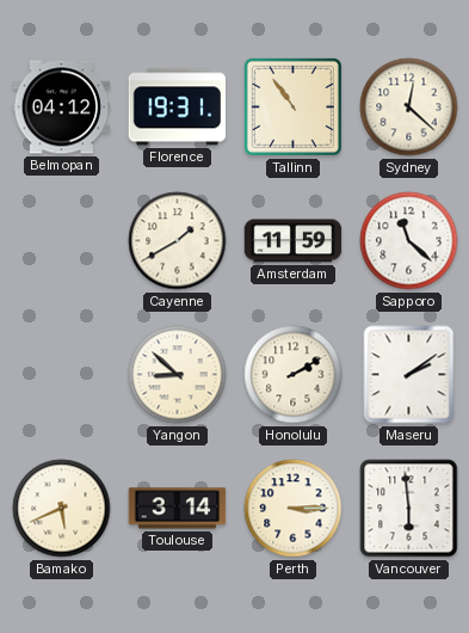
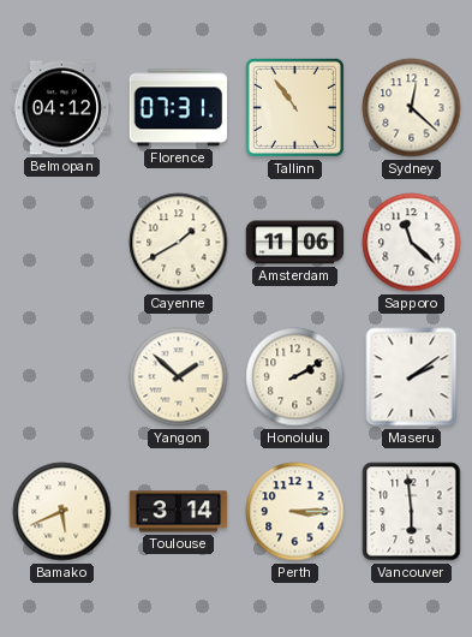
Florence: 19:31 -> 07:31
Amsterdam: 11:59 -> 11:06
Yangon: 8:52 -> 1:52
